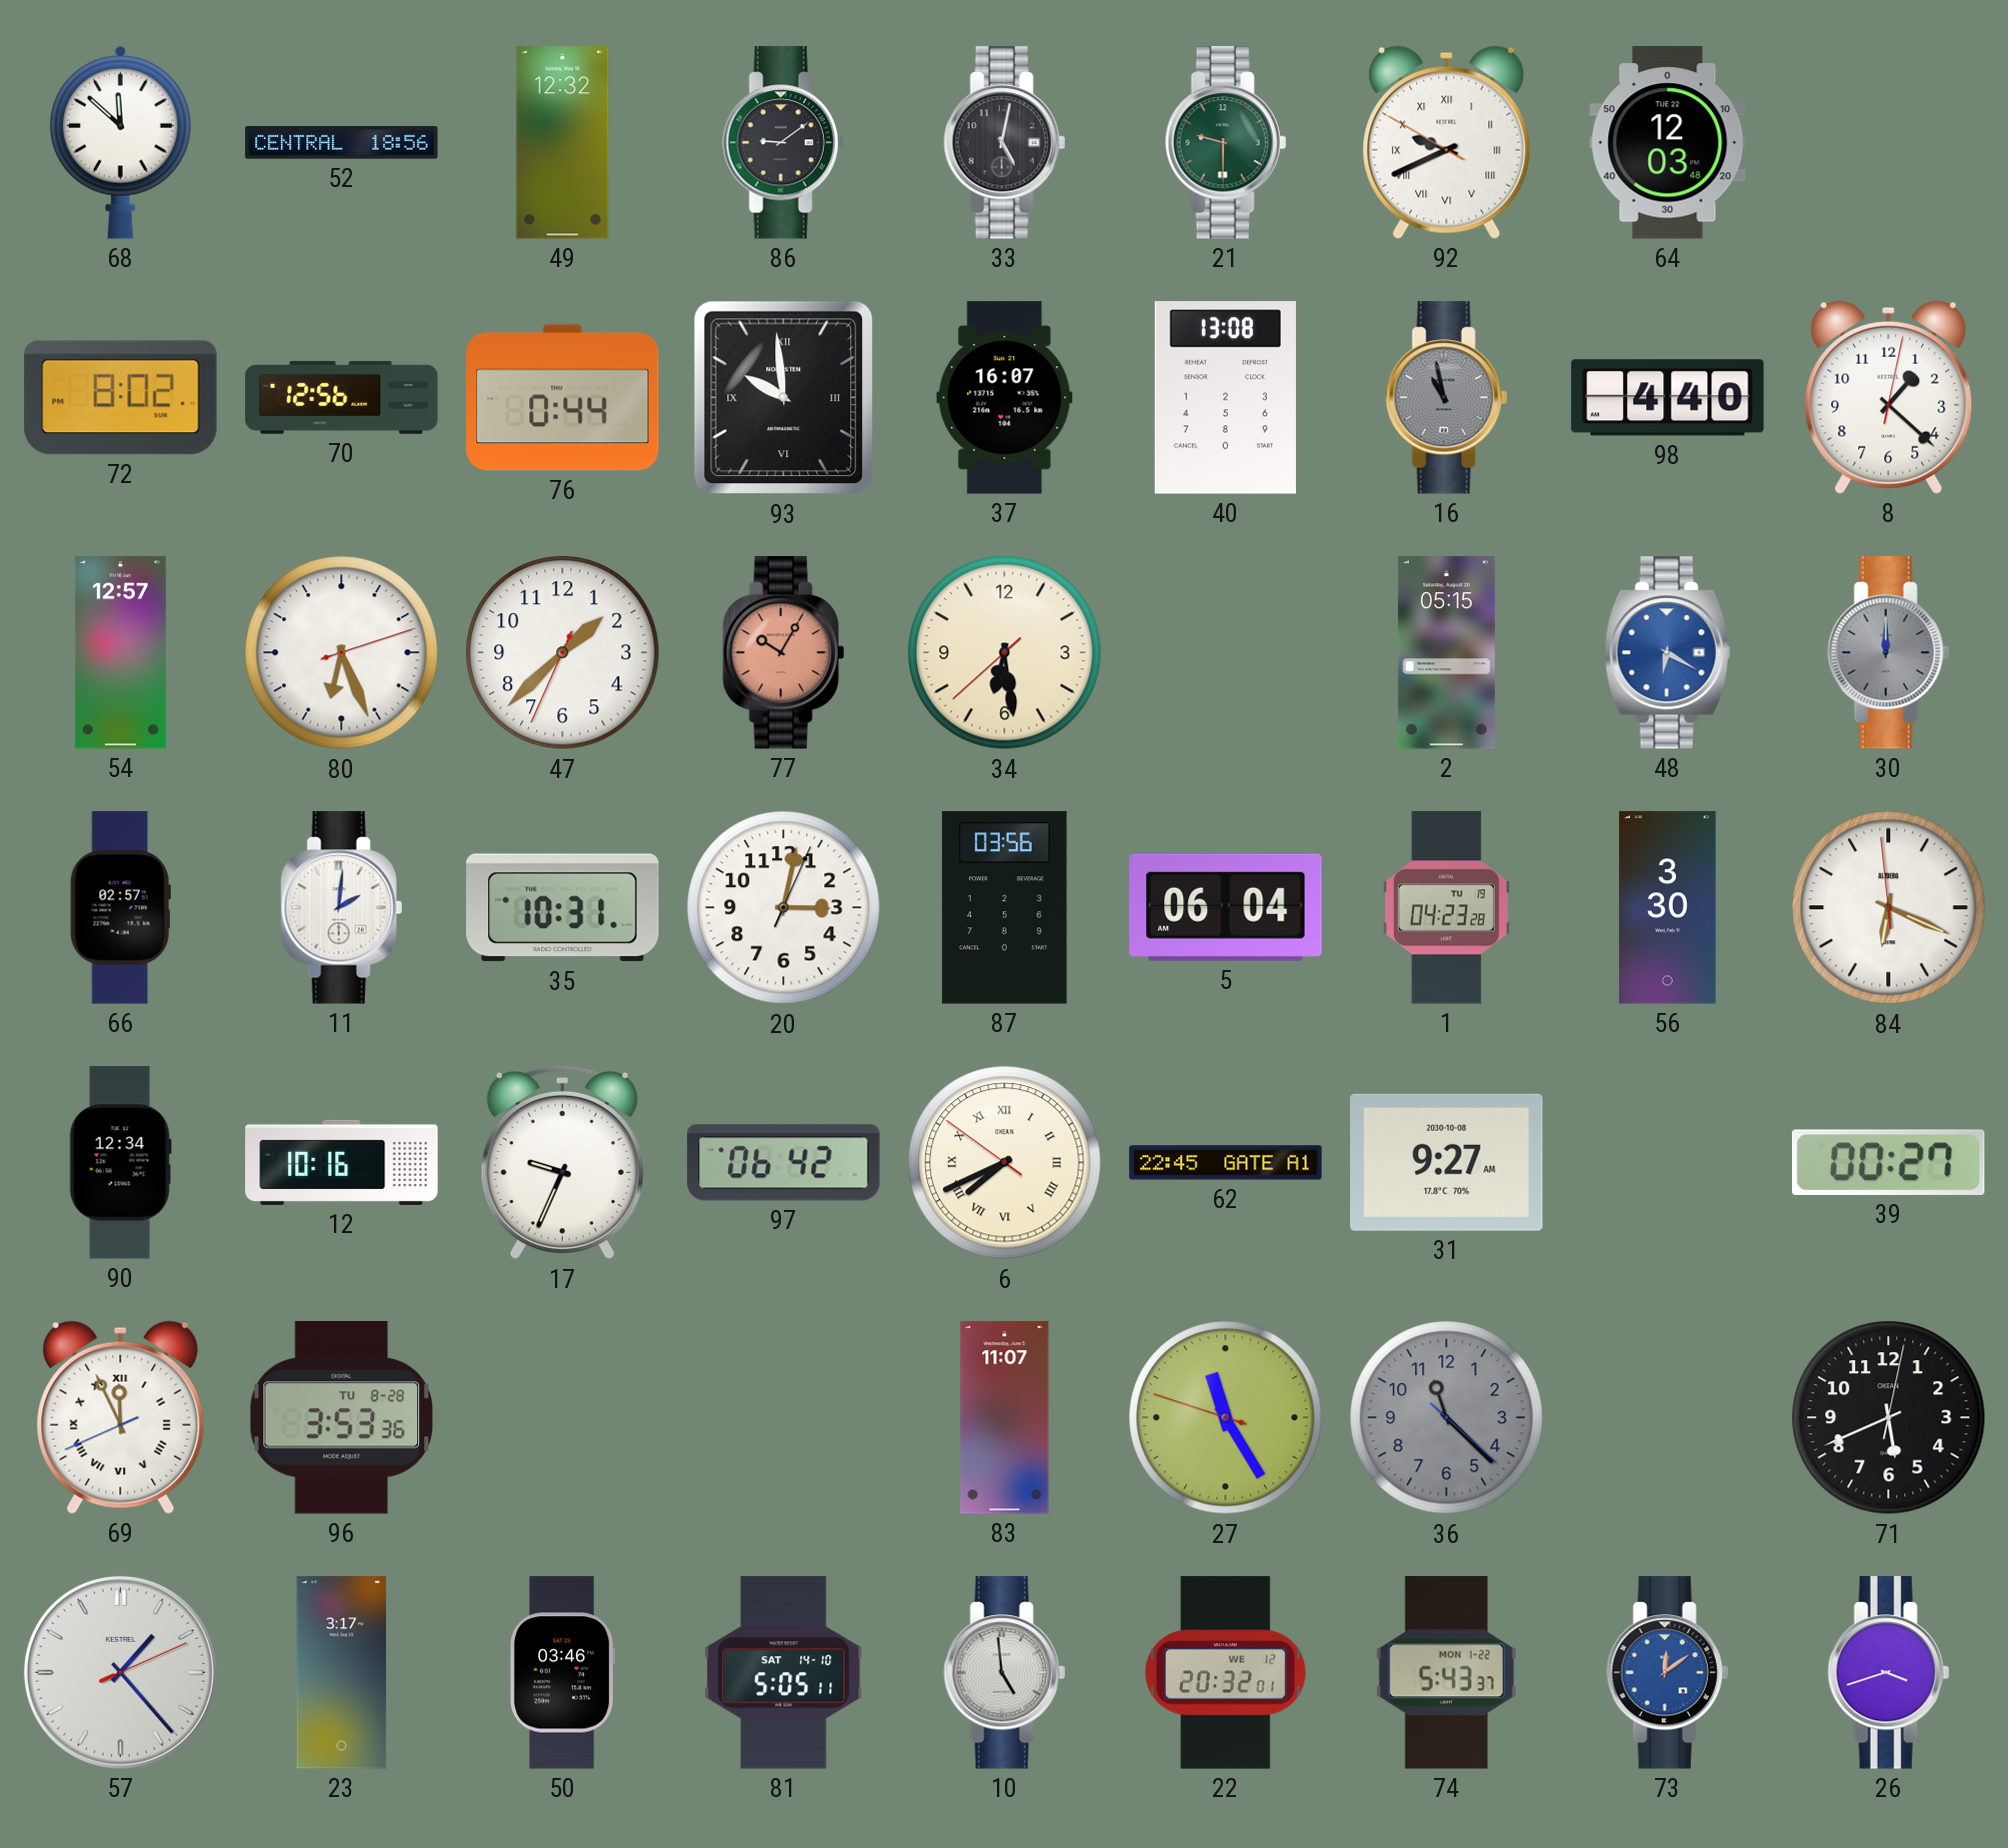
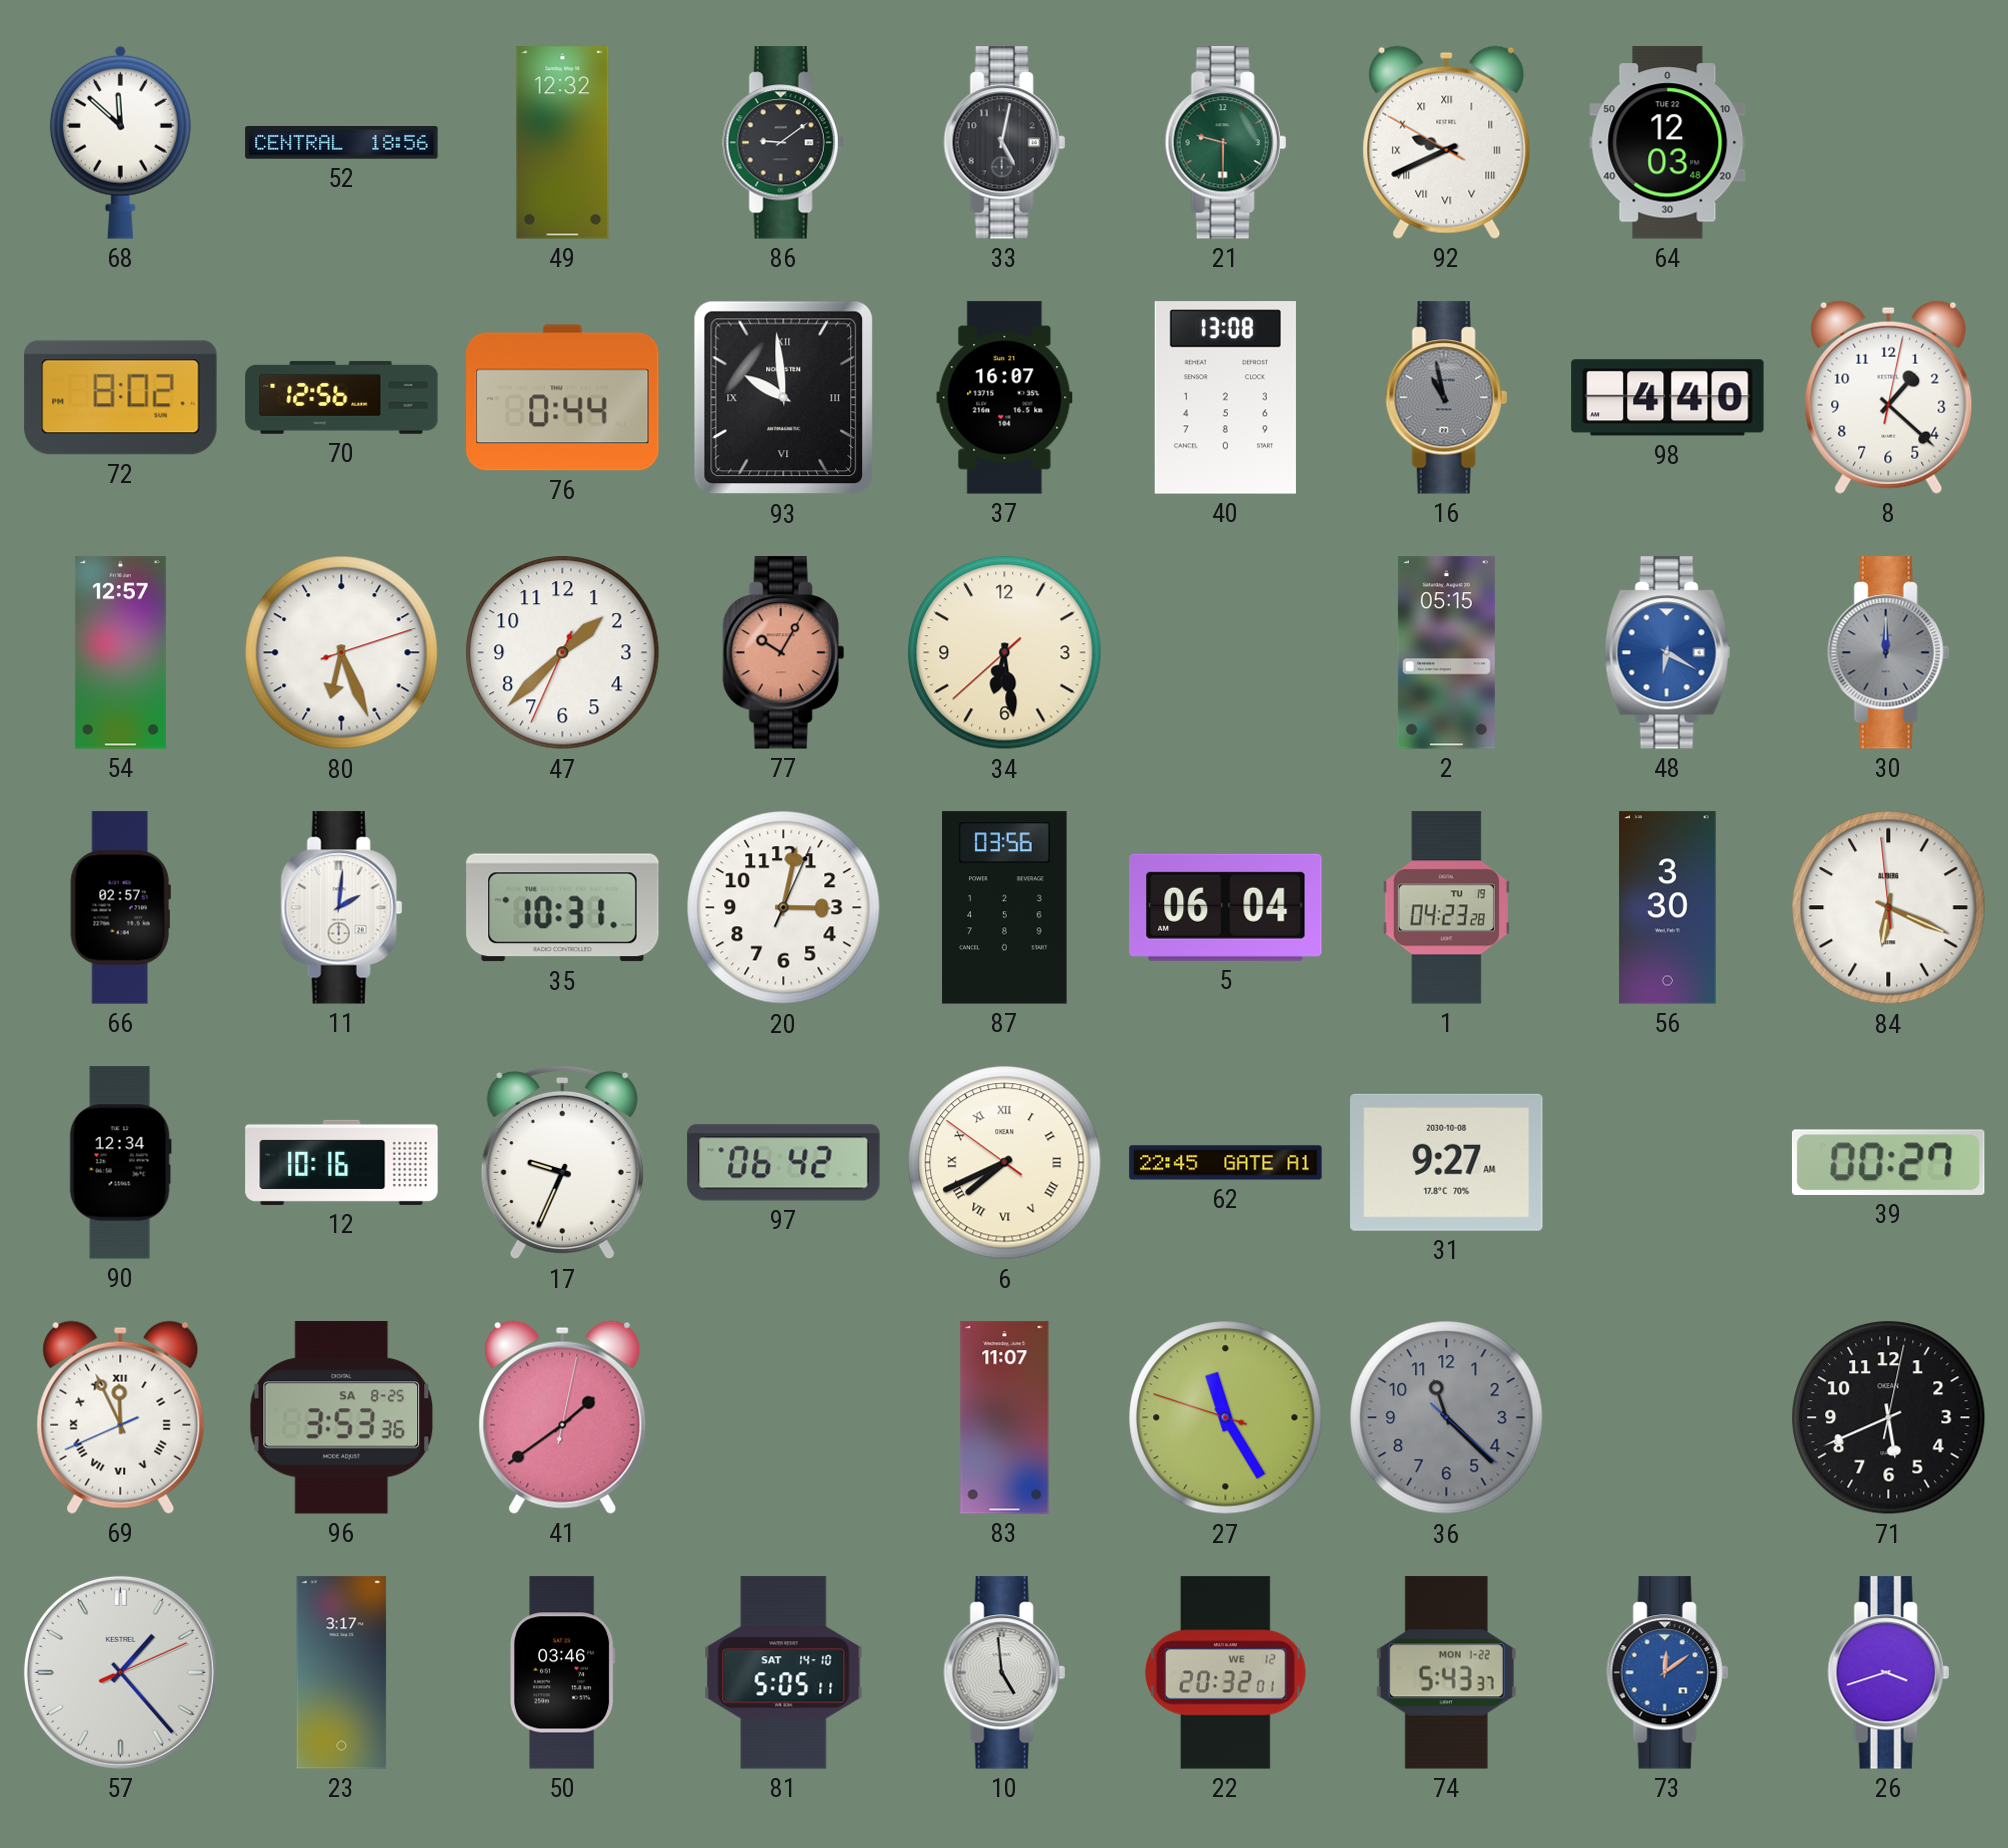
96 date: TU 8-28 -> SA 8-25
41: none -> 1:39
